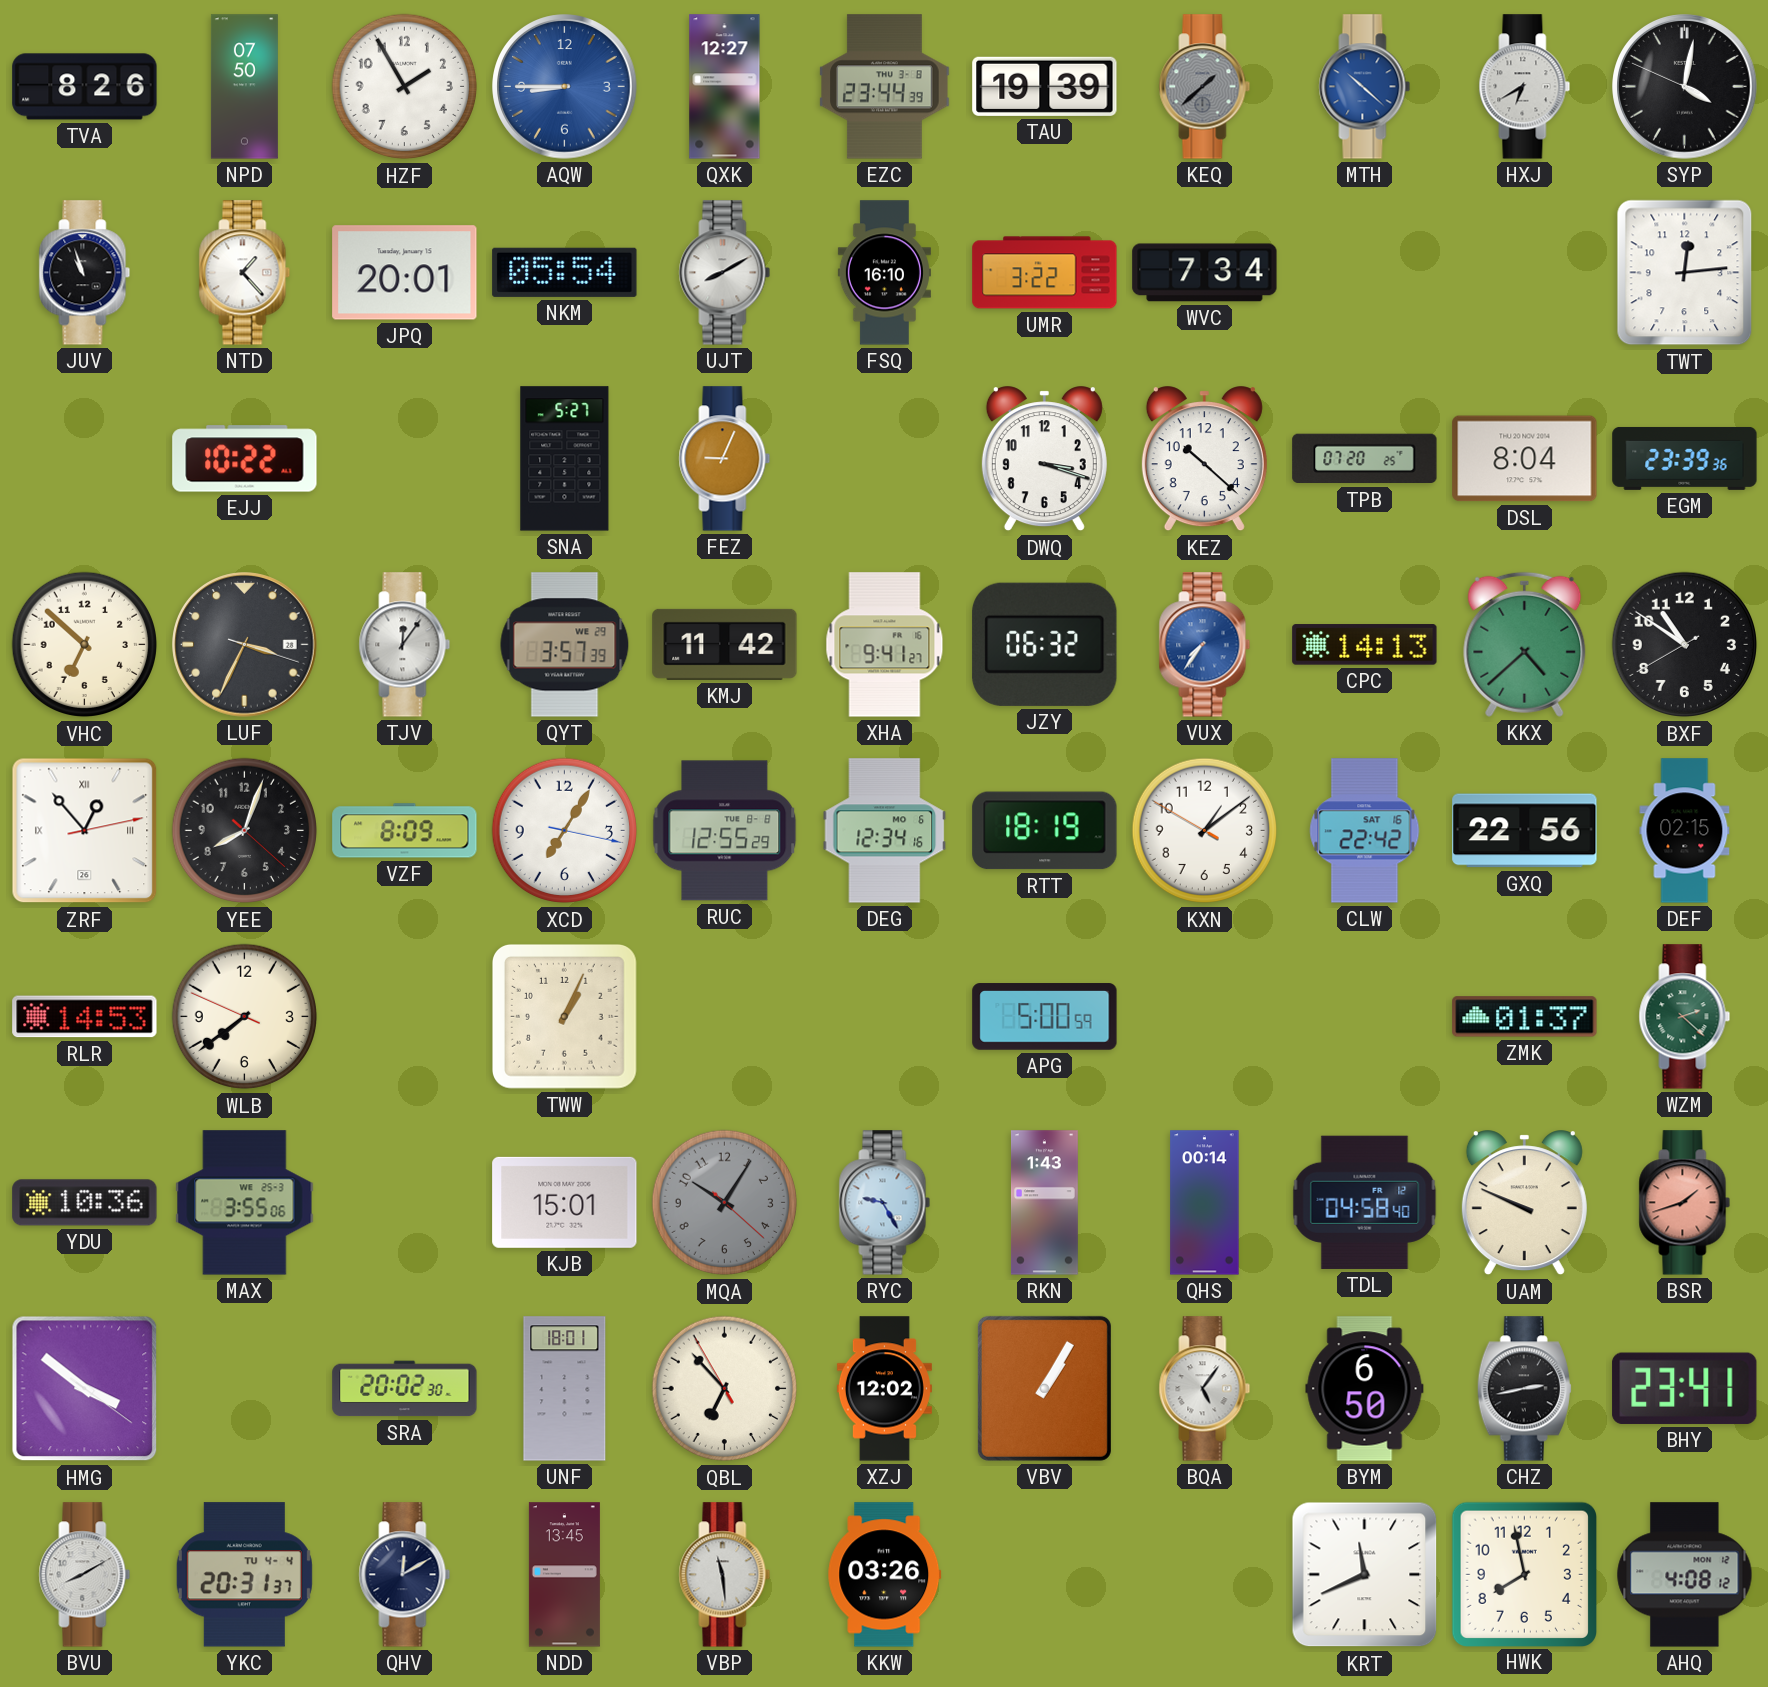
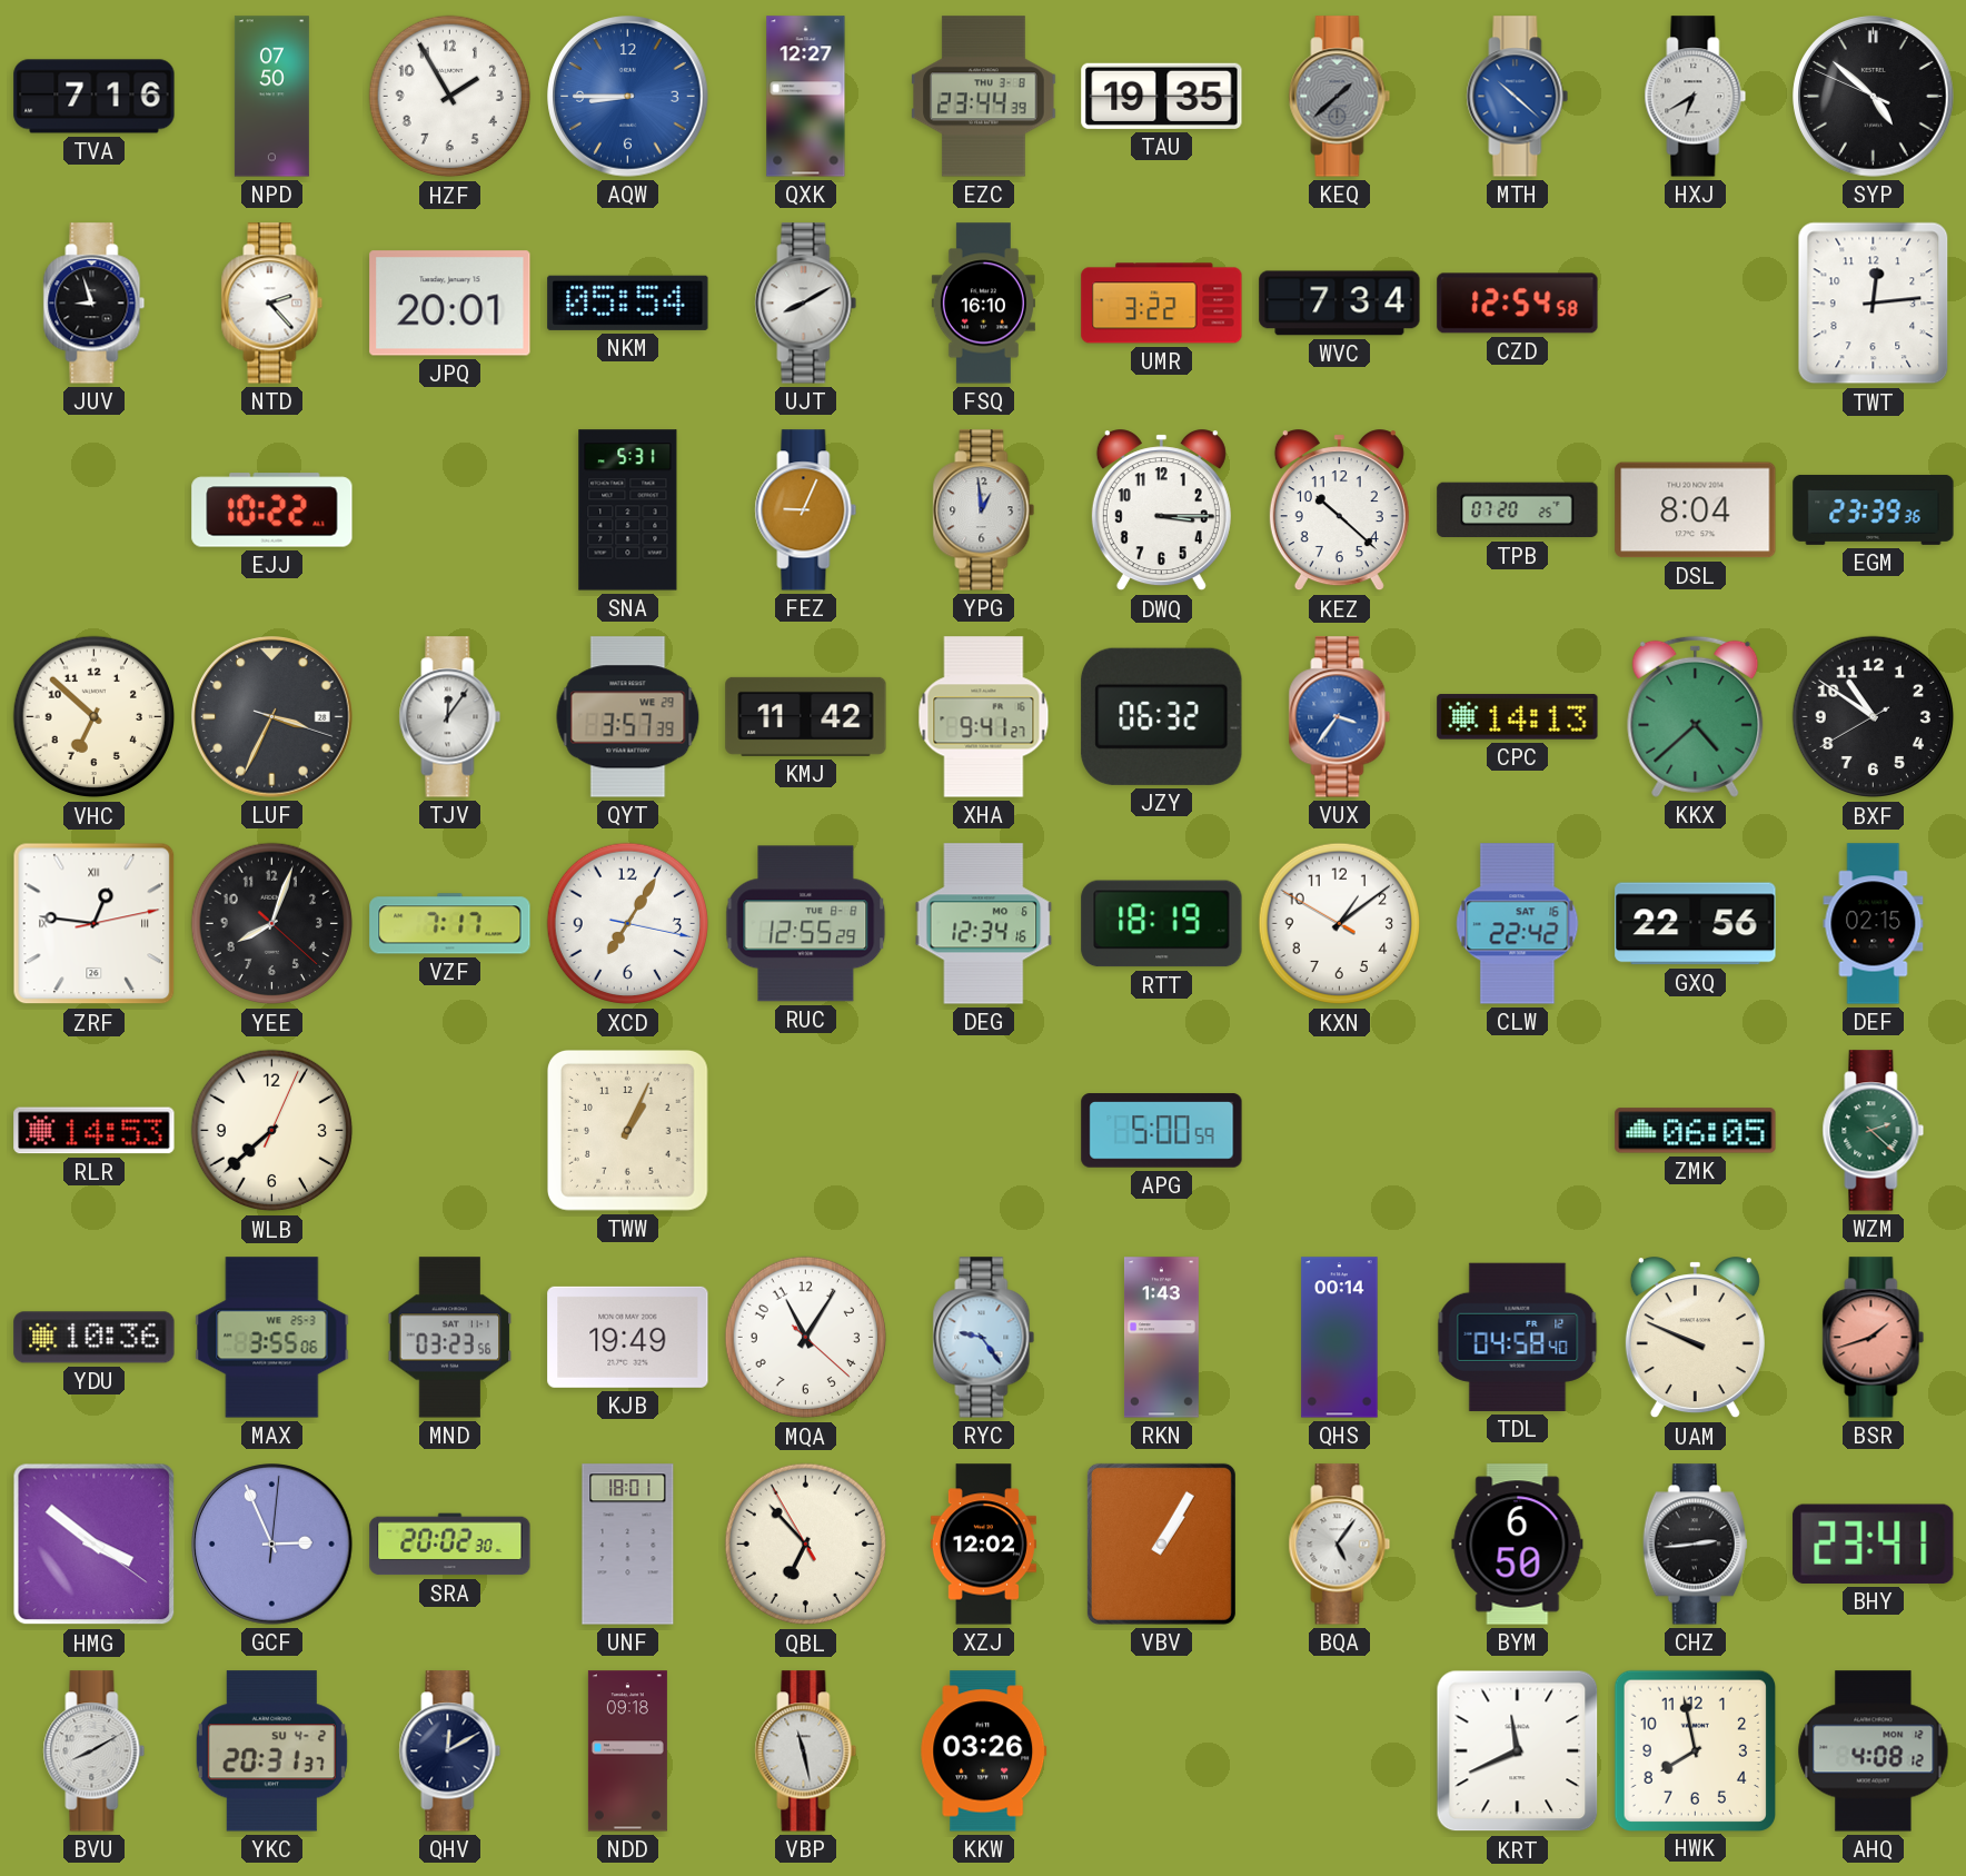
TVA: 8:26 -> 7:16
TAU: 19:39 -> 19:35
SYP: 4:01 -> 4:51
JUV: 10:57 -> 8:57
NTD: 1:23 -> 2:23
CZD: none -> 12:54
SNA: 5:27 -> 5:31
YPG: none -> 12:59
DWQ: 3:18 -> 3:15
VUX: 7:36 -> 3:36
ZRF: 12:53 -> 12:46
VZF: 8:09 -> 7:17
WLB: 7:38:49 -> 7:38:04
ZMK: 01:37 -> 06:05
MND: none -> 03:23
KJB: 15:01 -> 19:49
MQA: 10:05 -> 11:05
MQA dial: grey -> white
RYC: 9:25 -> 9:24
GCF: none -> 2:56
CHZ: 2:43 -> 2:44
YKC date: TU 4-4 -> SU 4-2
NDD: 13:45 -> 09:18
VBP: 11:29 -> 11:28
